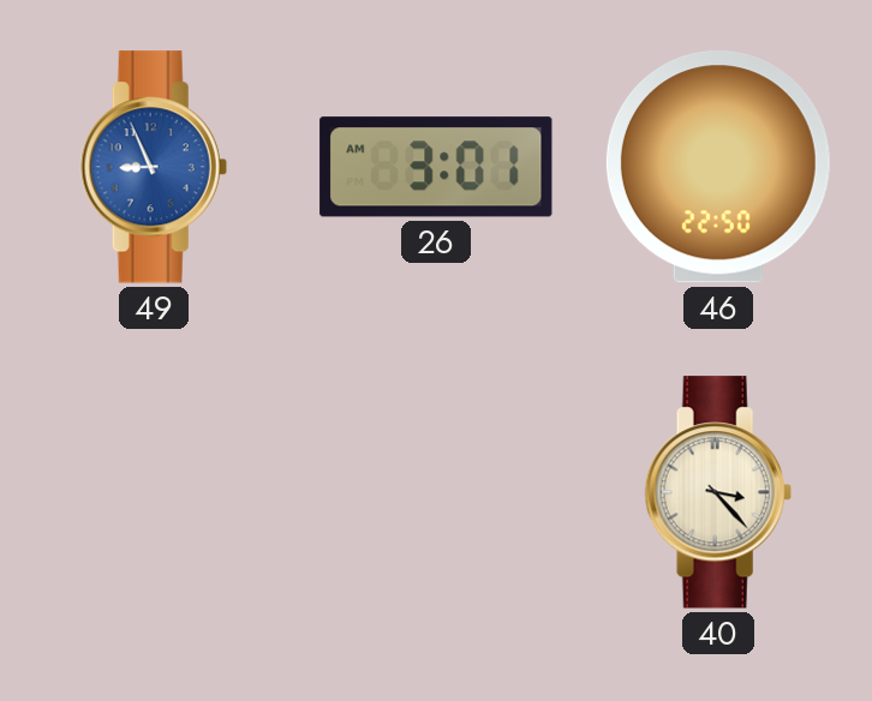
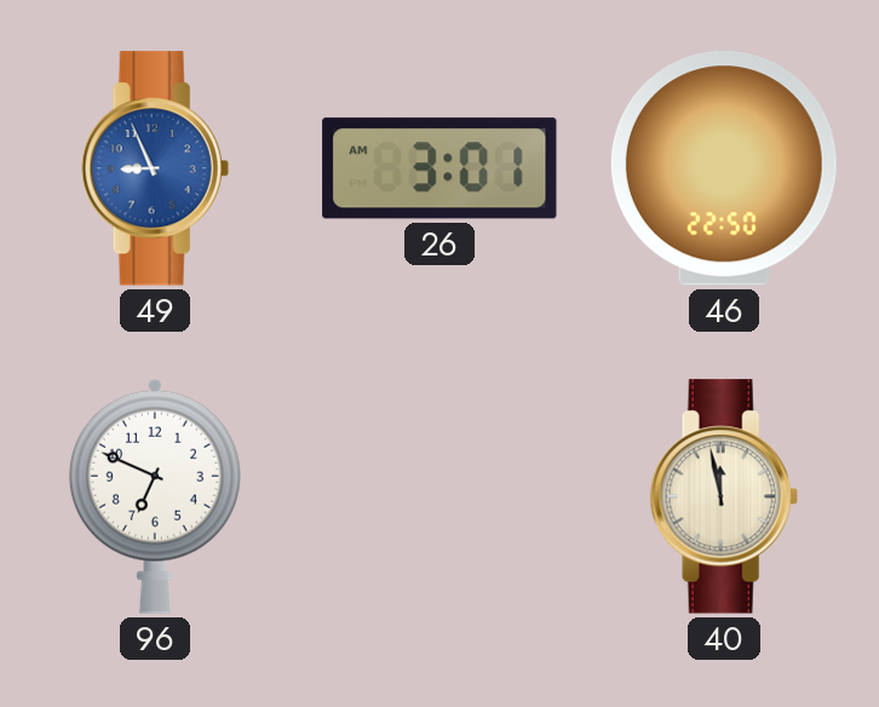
96: none -> 6:49
40: 3:23 -> 11:58
